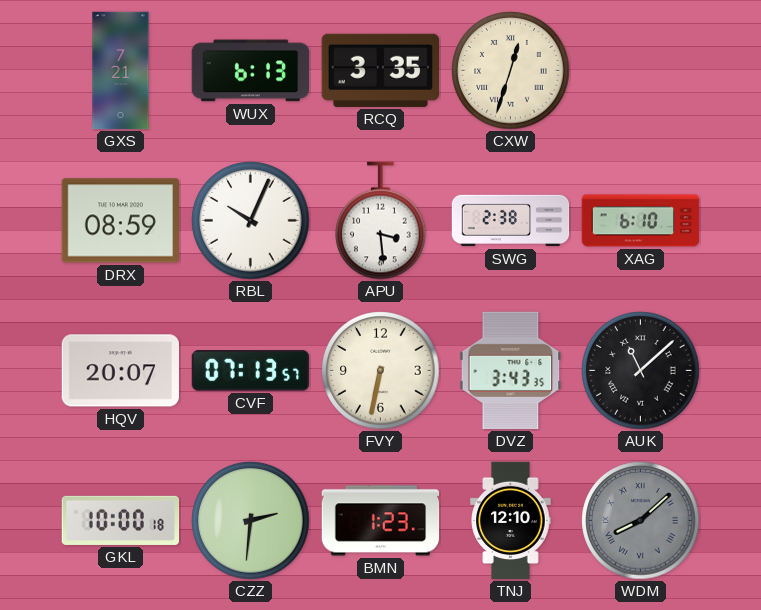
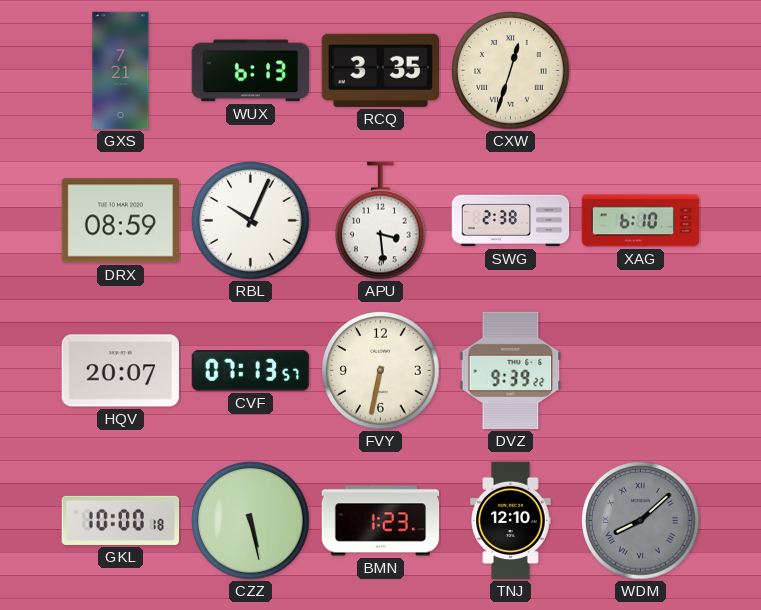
DVZ: 3:43 -> 9:39
AUK: 11:08 -> none
CZZ: 2:31 -> 5:28
